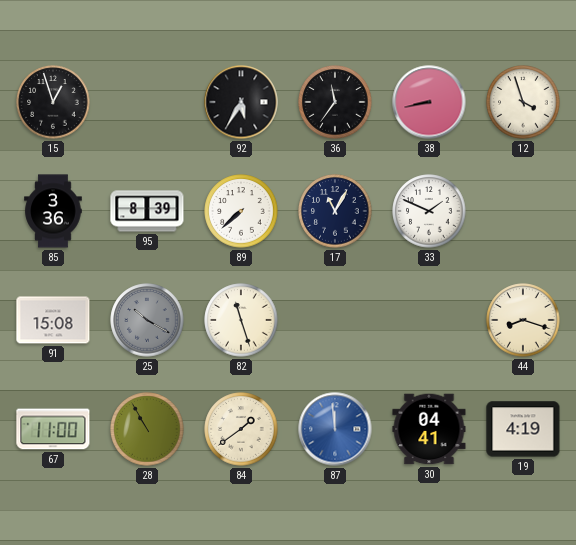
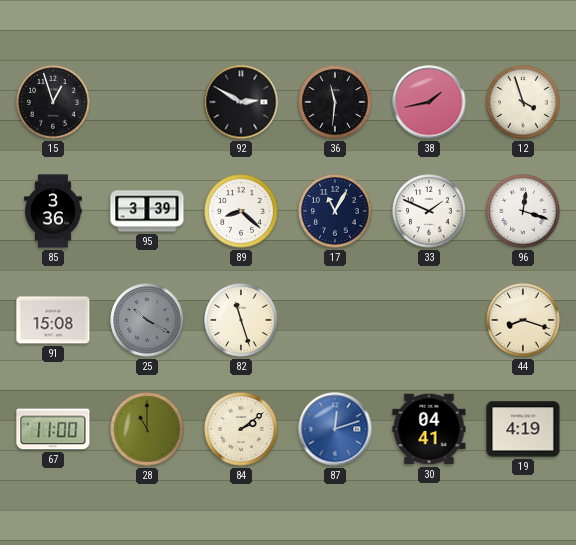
92: 5:35 -> 2:50
36: 11:36 -> 11:31
38: 8:43 -> 1:43
95: 8:39 -> 3:39
89: 7:38 -> 8:22
96: none -> 12:18
28: 10:55 -> 11:00
84: 1:39 -> 2:09
87: 11:59 -> 12:12
